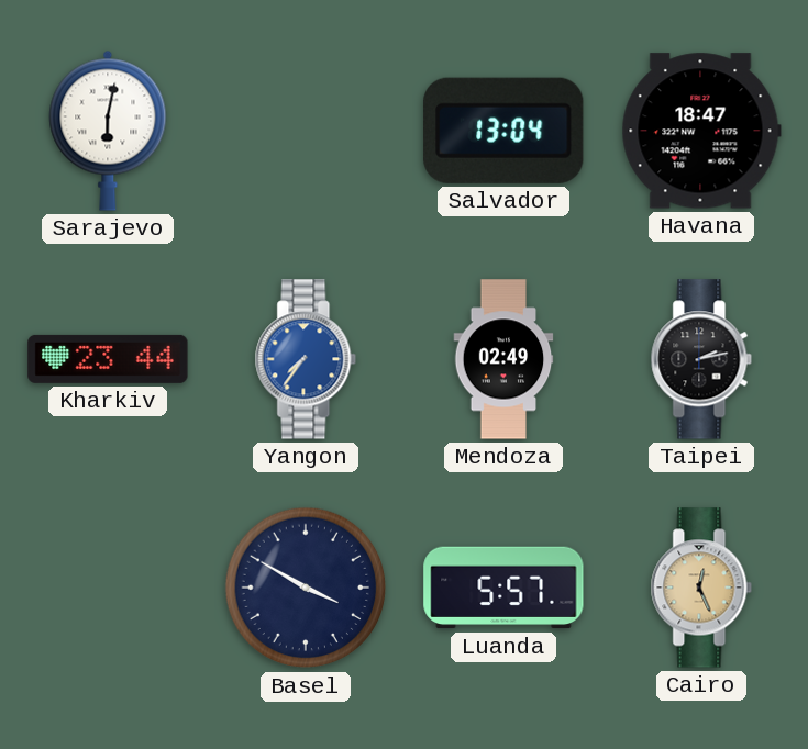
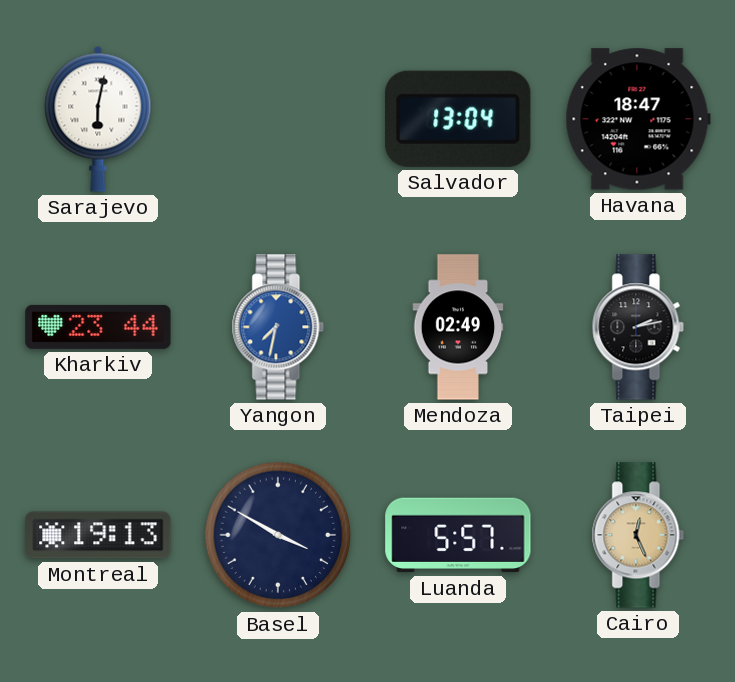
Yangon: 7:36 -> 7:32
Montreal: none -> 19:13
